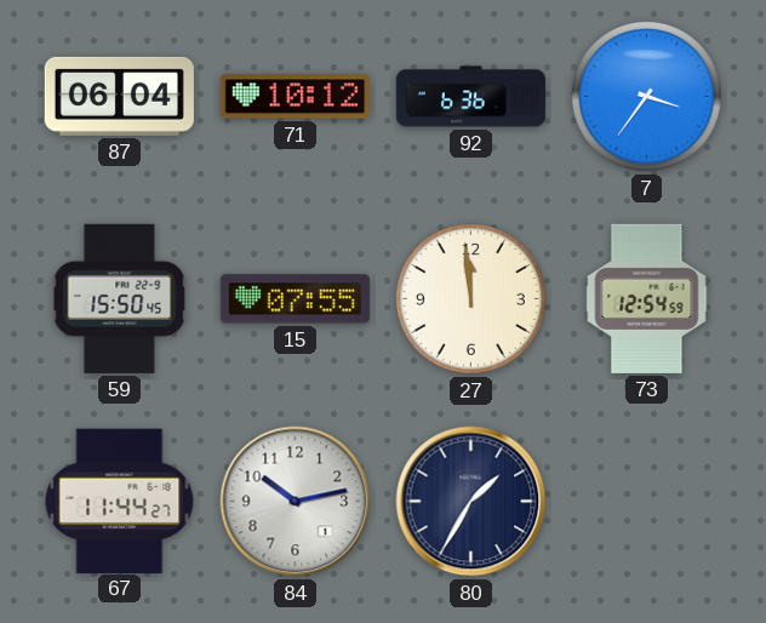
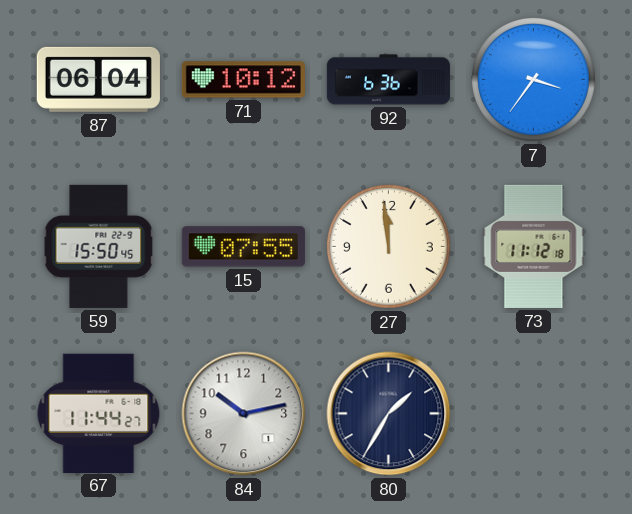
73: 12:54 -> 11:12
